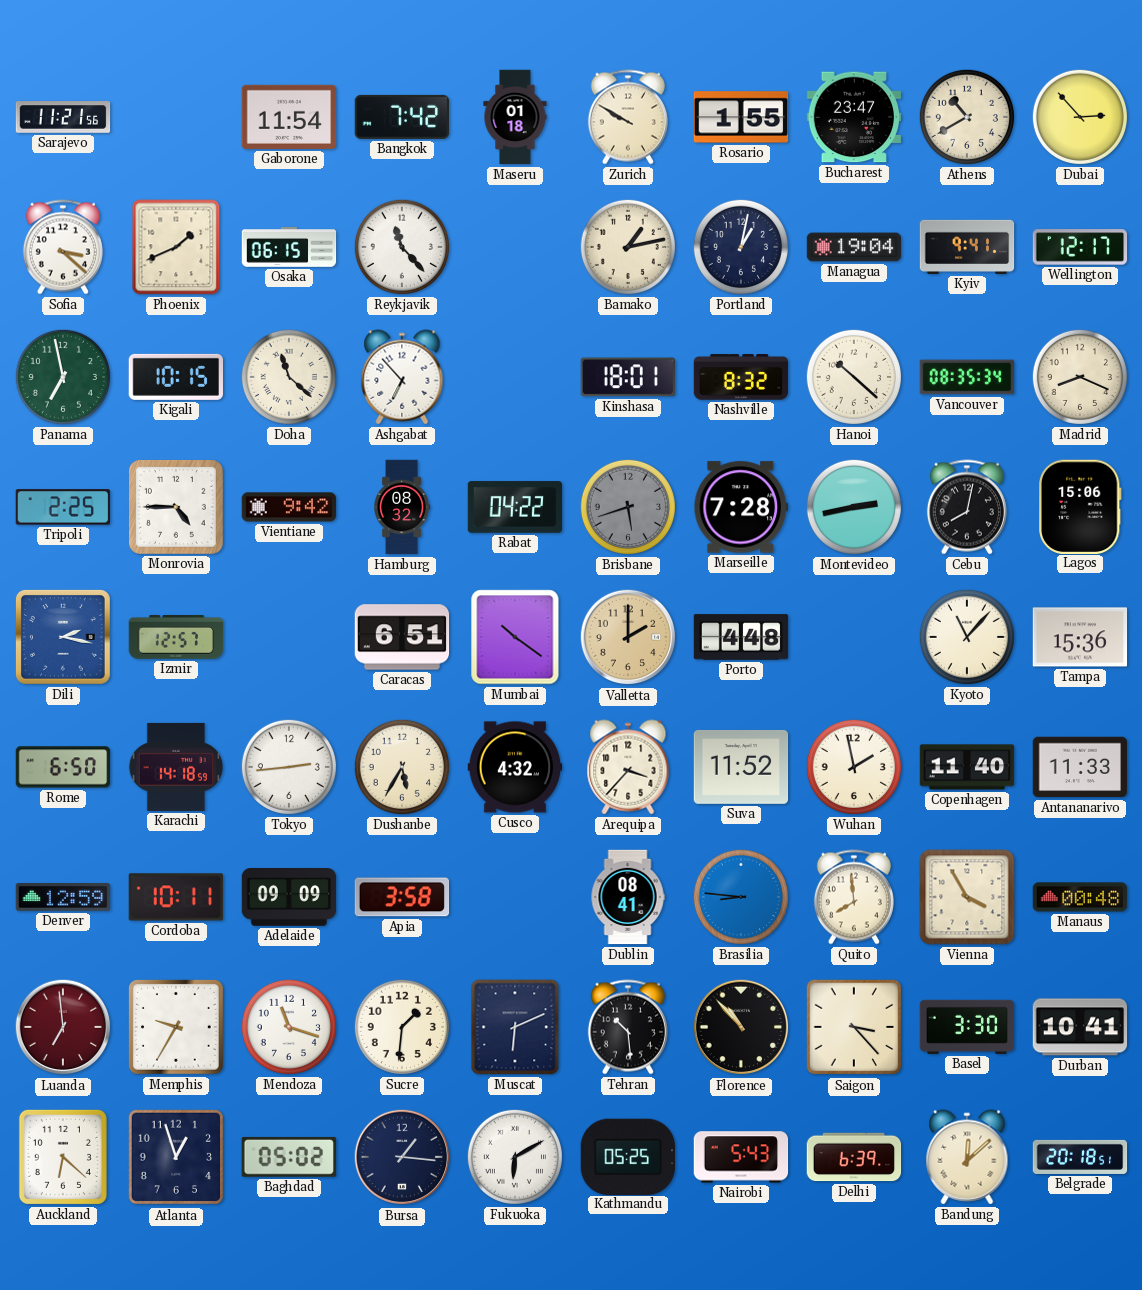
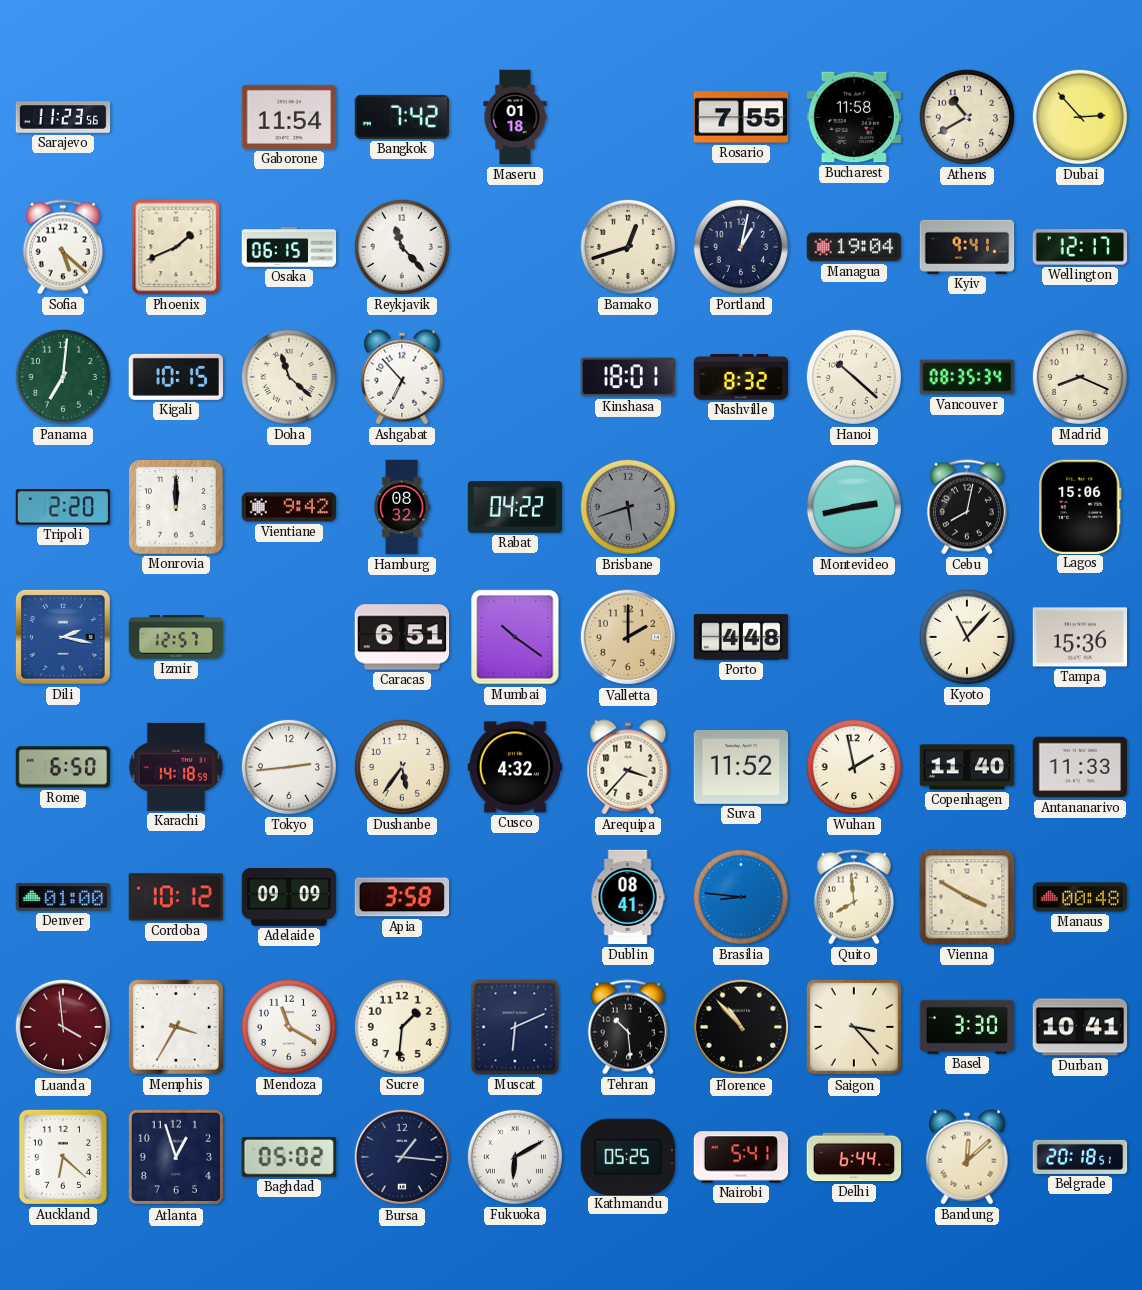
Sarajevo: 11:21 -> 11:23
Zurich: 9:50 -> none
Rosario: 1:55 -> 7:55
Bucharest: 23:47 -> 11:58
Sofia: 3:22 -> 5:22
Bamako: 1:13 -> 12:42
Panama: 6:58 -> 7:01
Tripoli: 2:25 -> 2:20
Monrovia: 4:45 -> 12:00
Marseille: 7:28 -> none
Dushanbe: 5:35 -> 5:36
Denver: 12:59 -> 01:00
Cordoba: 10:11 -> 10:12
Vienna: 3:55 -> 3:50
Luanda: 6:59 -> 3:59
Memphis: 9:35 -> 3:35
Mendoza: 11:18 -> 11:20
Nairobi: 5:43 -> 5:41
Delhi: 6:39 -> 6:44
